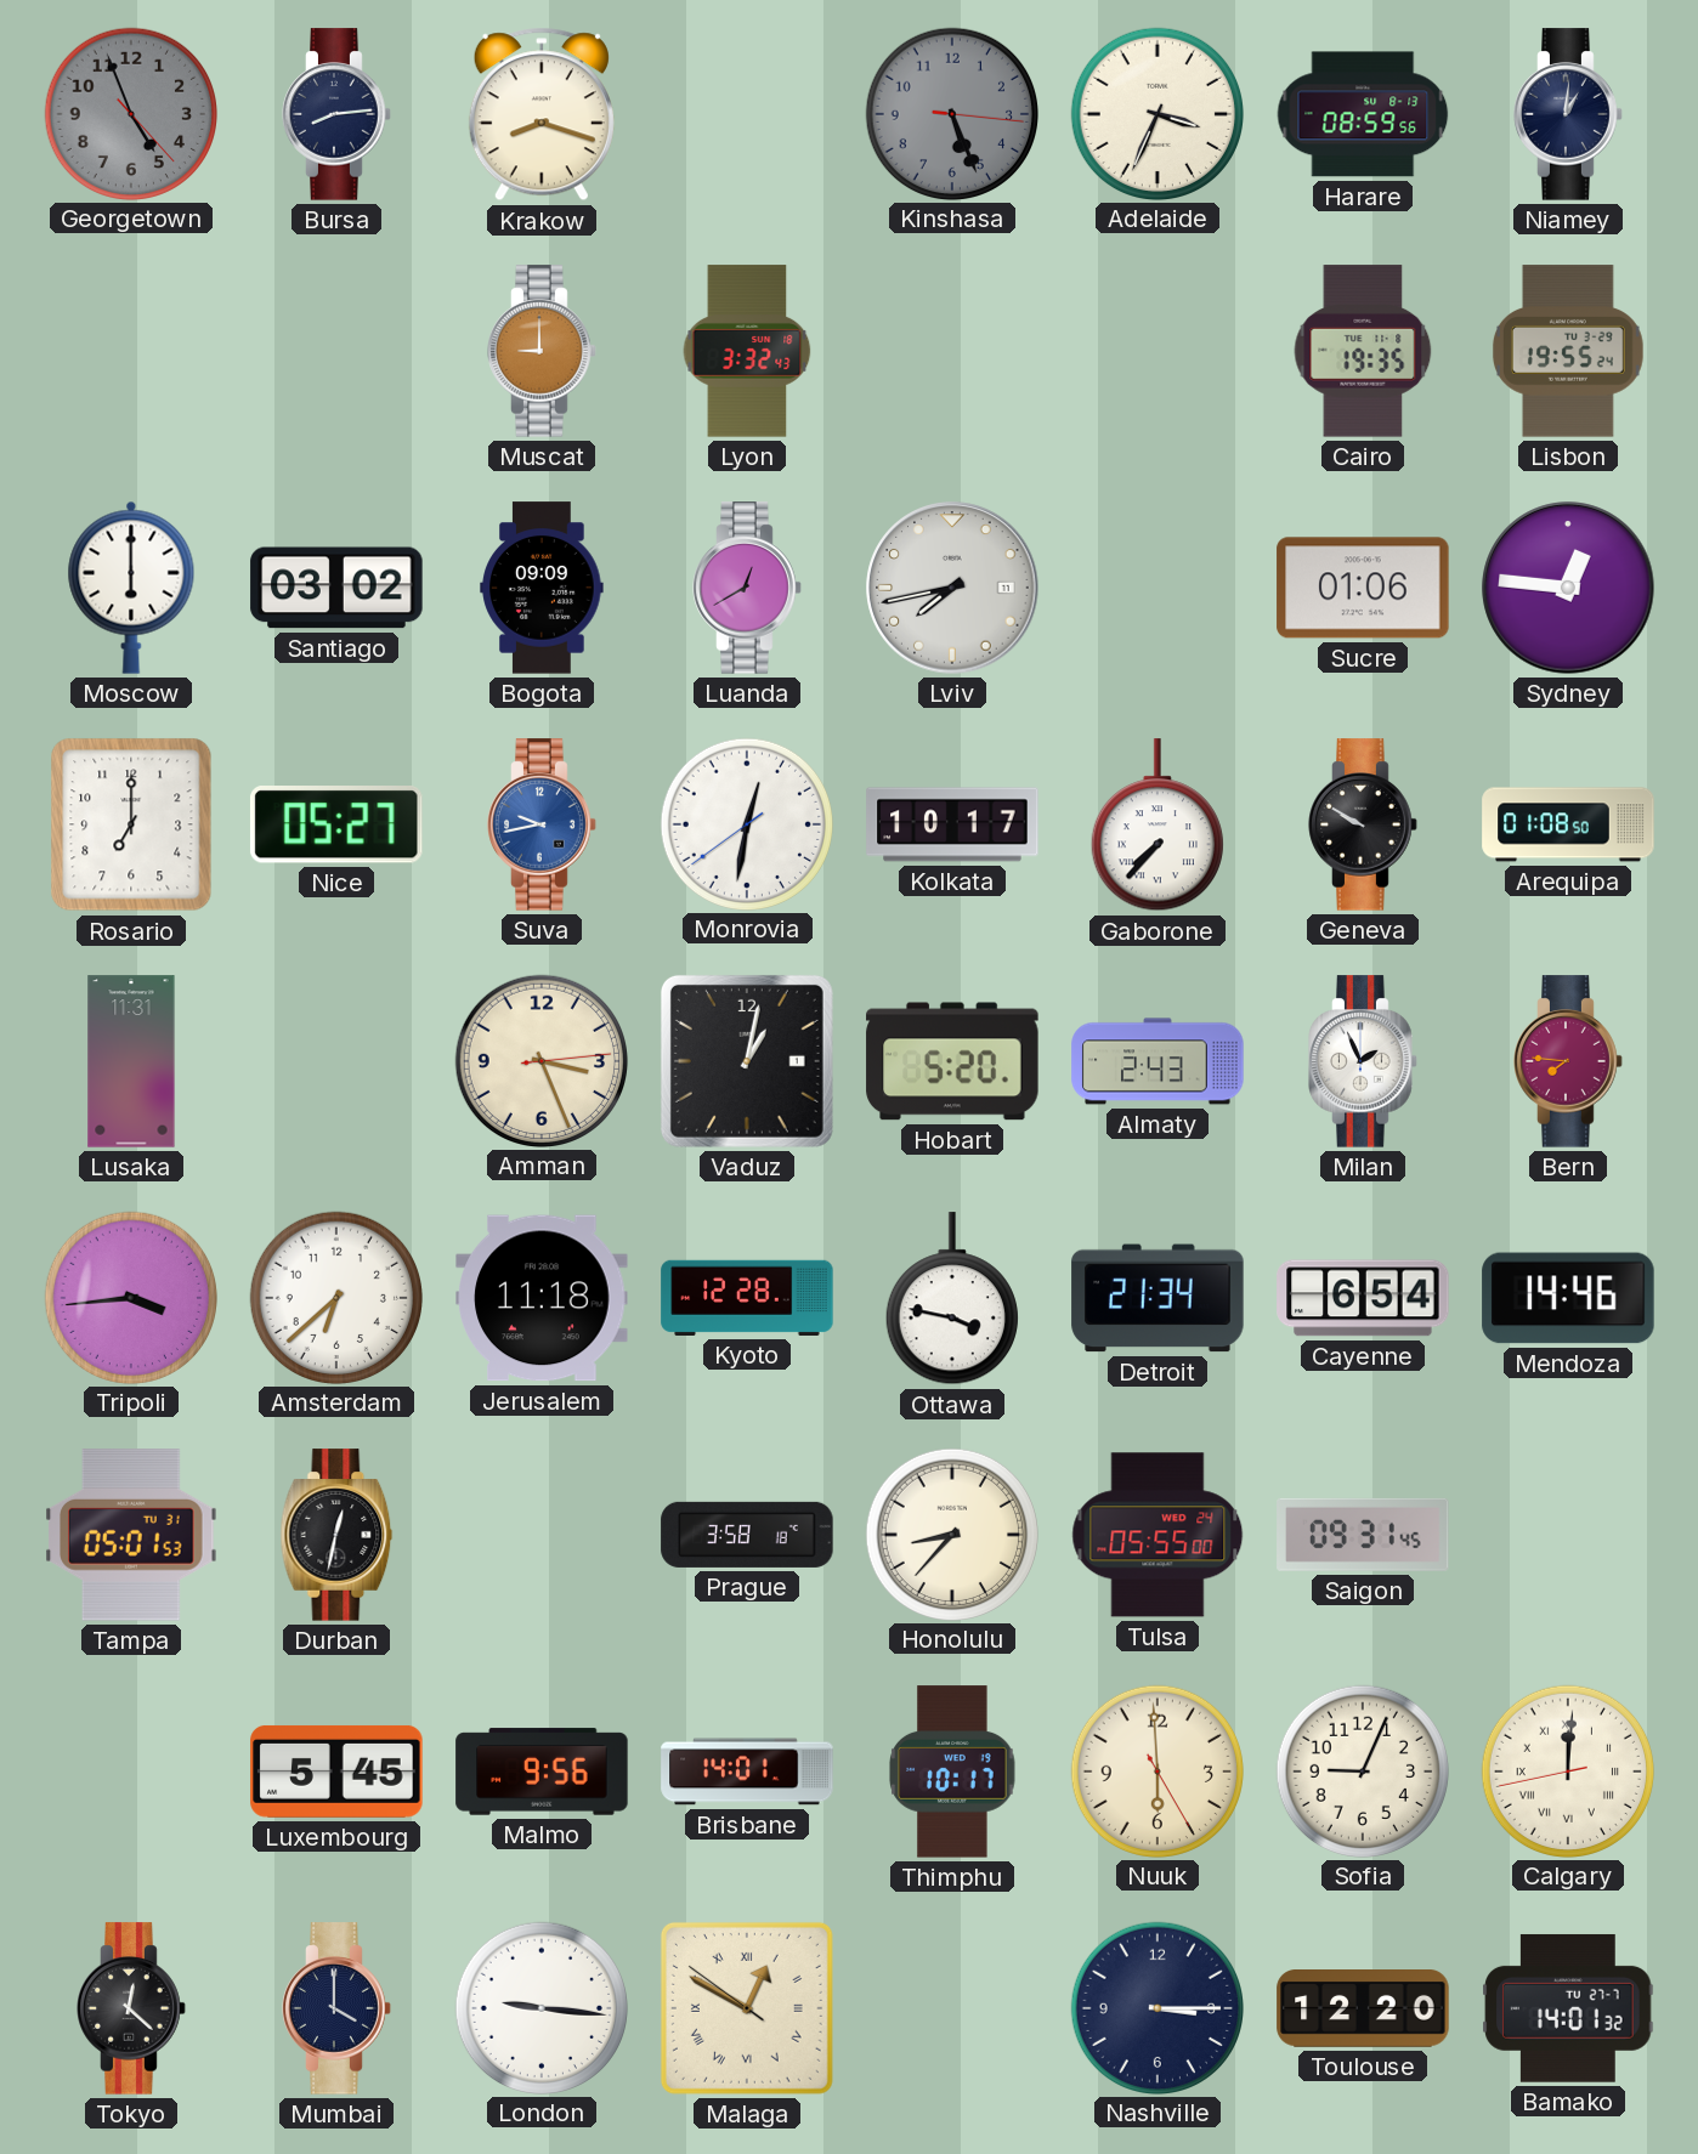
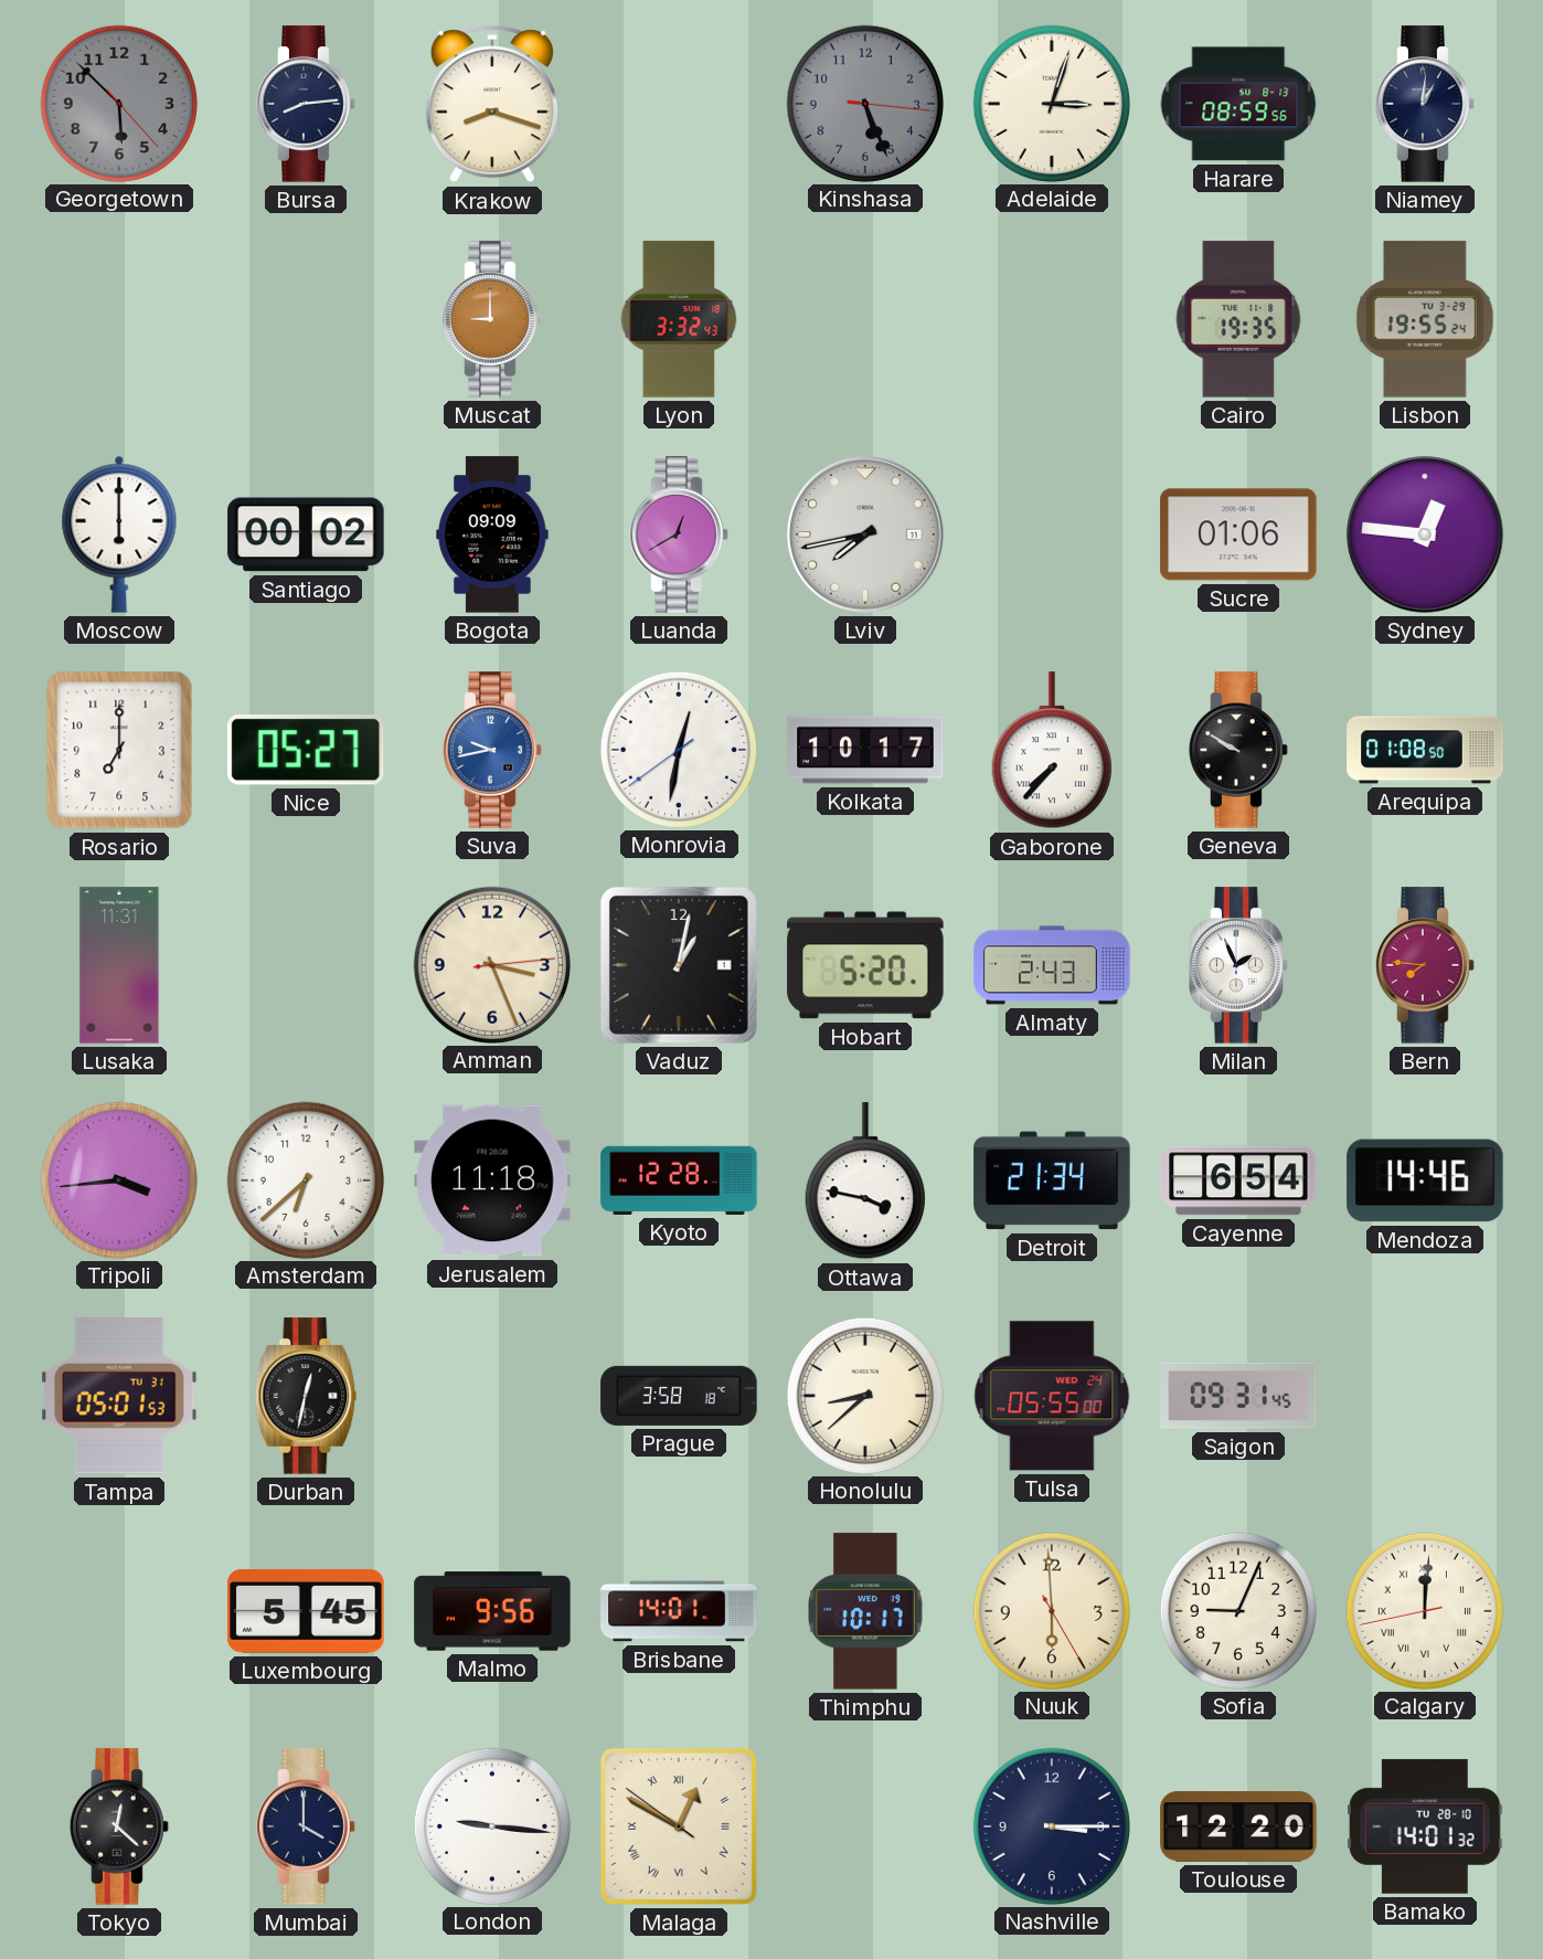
Georgetown: 4:56 -> 5:52
Adelaide: 3:34 -> 3:03
Santiago: 03:02 -> 00:02
Honolulu: 8:37 -> 8:38
Bamako date: TU 27-7 -> TU 28-10
